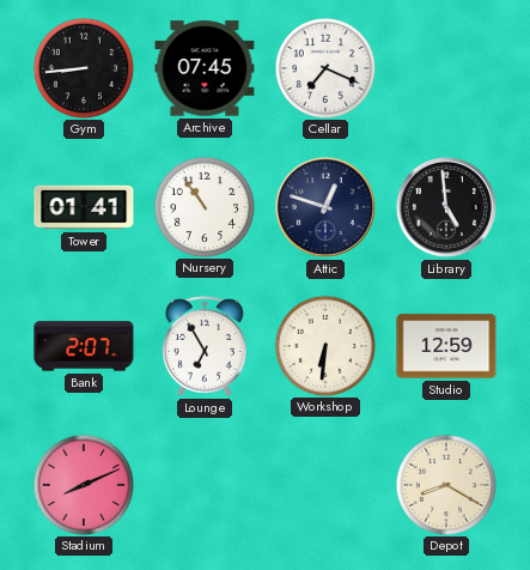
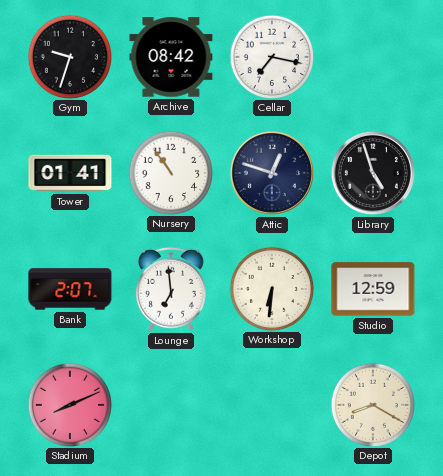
Gym: 8:44 -> 9:33
Archive: 07:45 -> 08:42
Cellar: 7:19 -> 7:17
Library: 4:59 -> 4:57
Lounge: 6:55 -> 6:59
